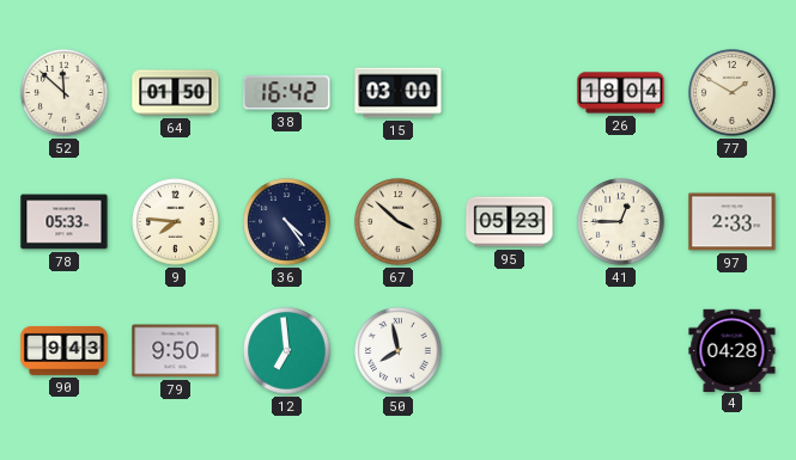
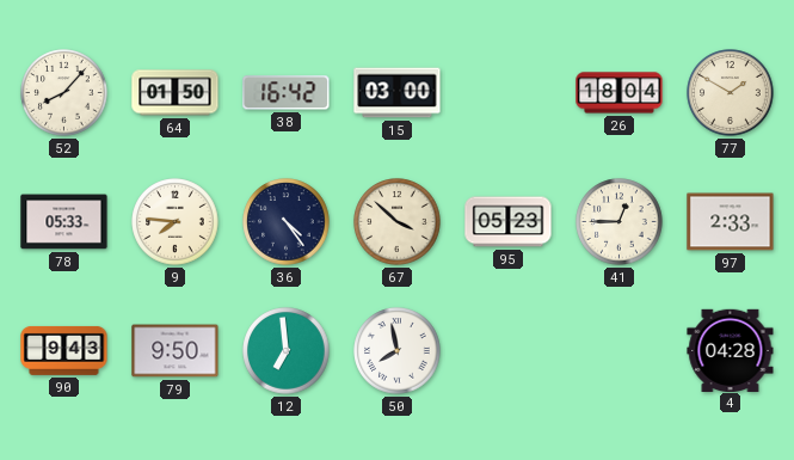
52: 11:52 -> 8:07
